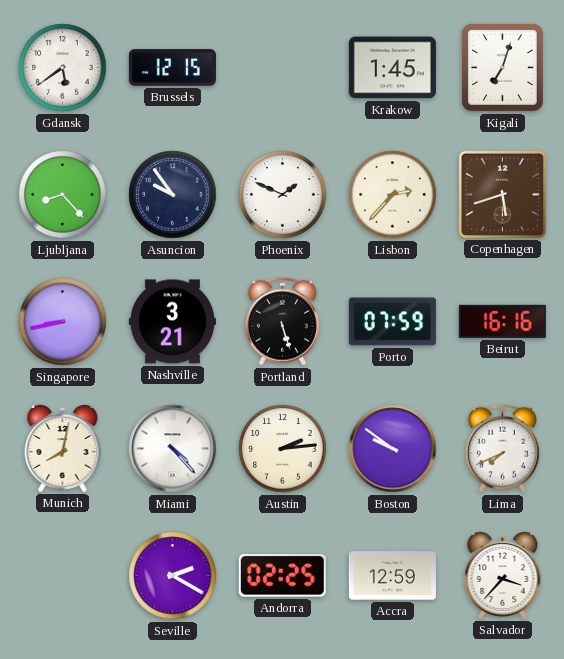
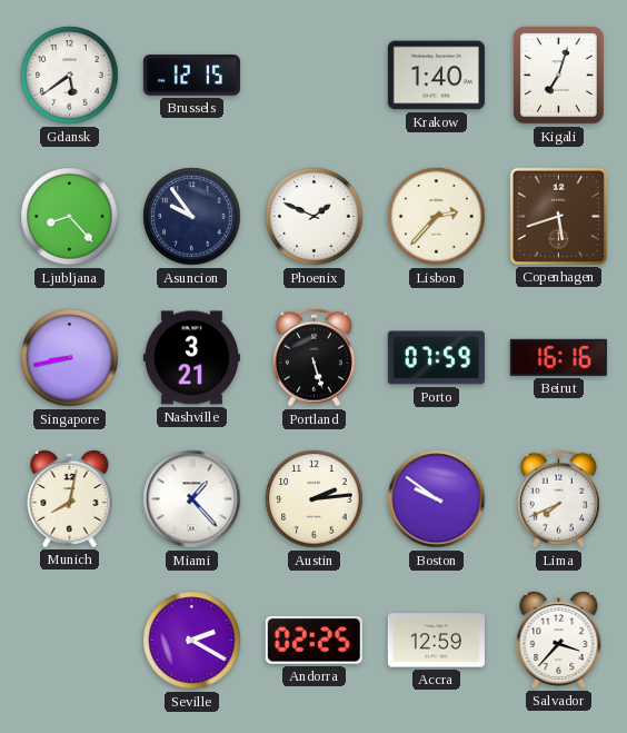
Krakow: 1:45 -> 1:40
Miami: 4:23 -> 1:23
